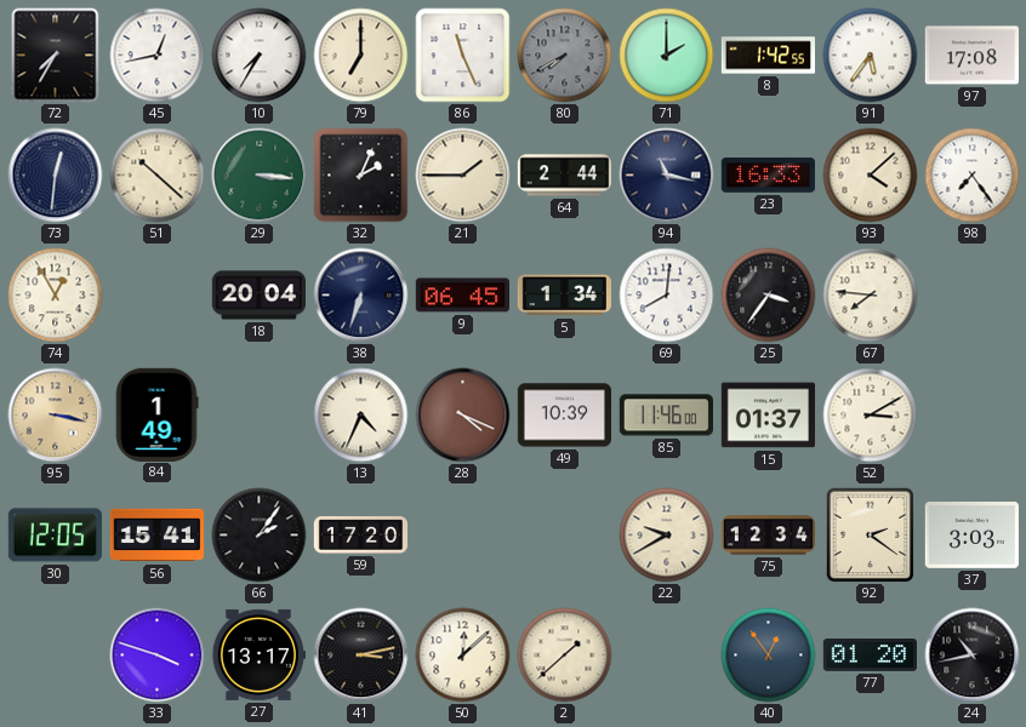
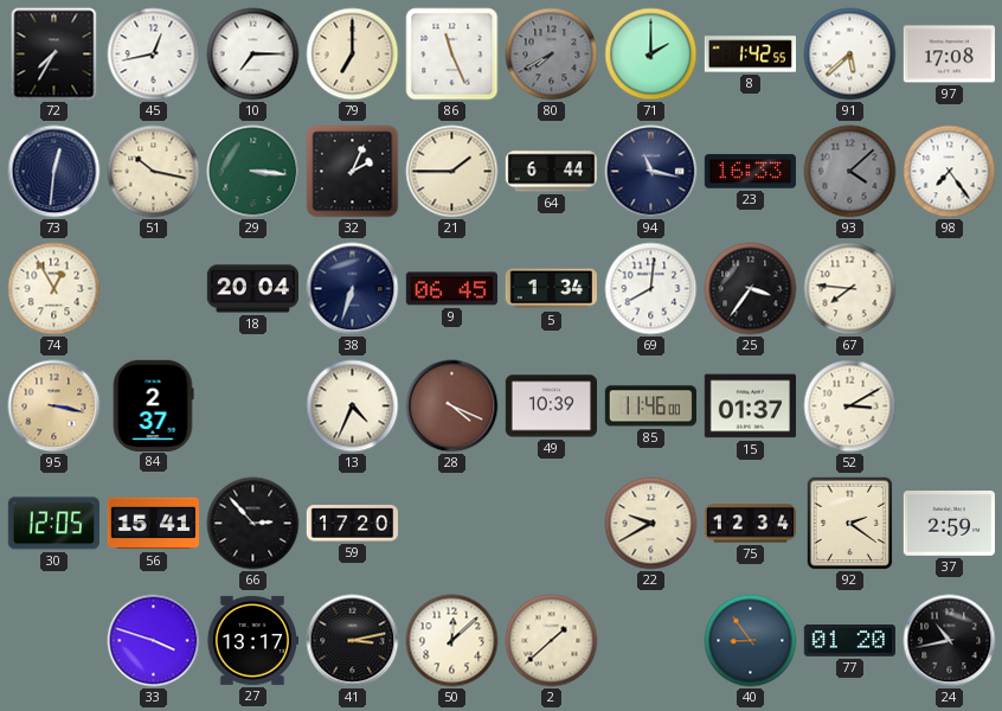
10: 7:35 -> 7:15
91: 5:36 -> 5:38
51: 10:22 -> 10:17
64: 2:44 -> 6:44
93 dial: cream -> grey
84: 1:49 -> 2:37
66: 2:06 -> 2:53
37: 3:03 -> 2:59
40: 12:54 -> 8:54
